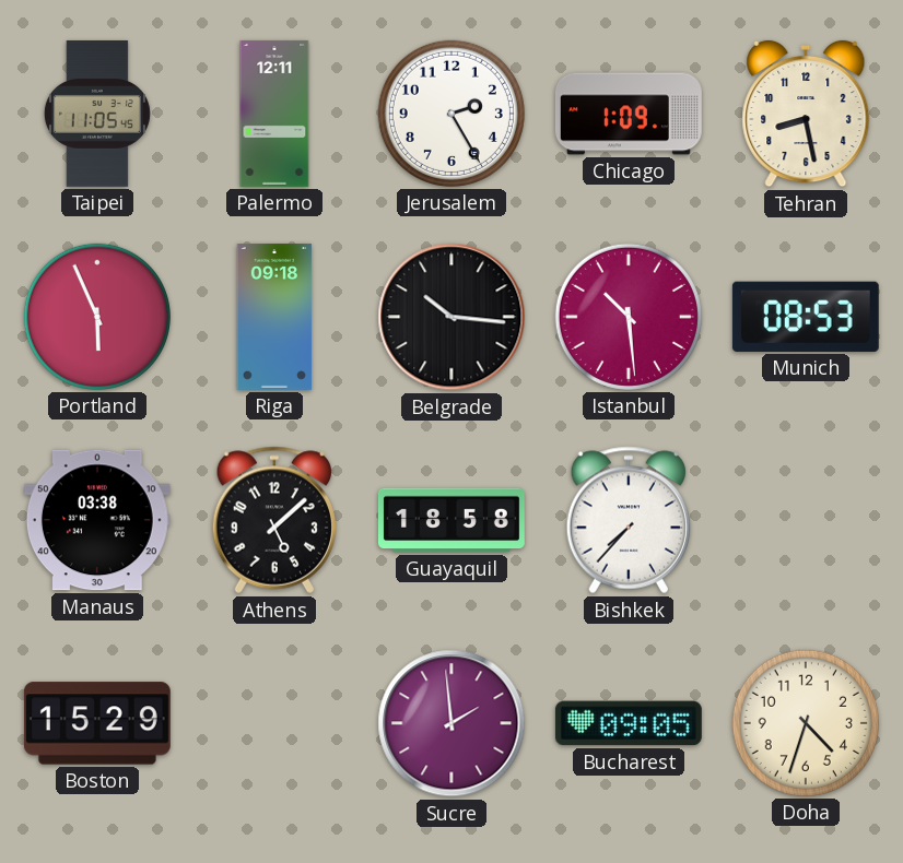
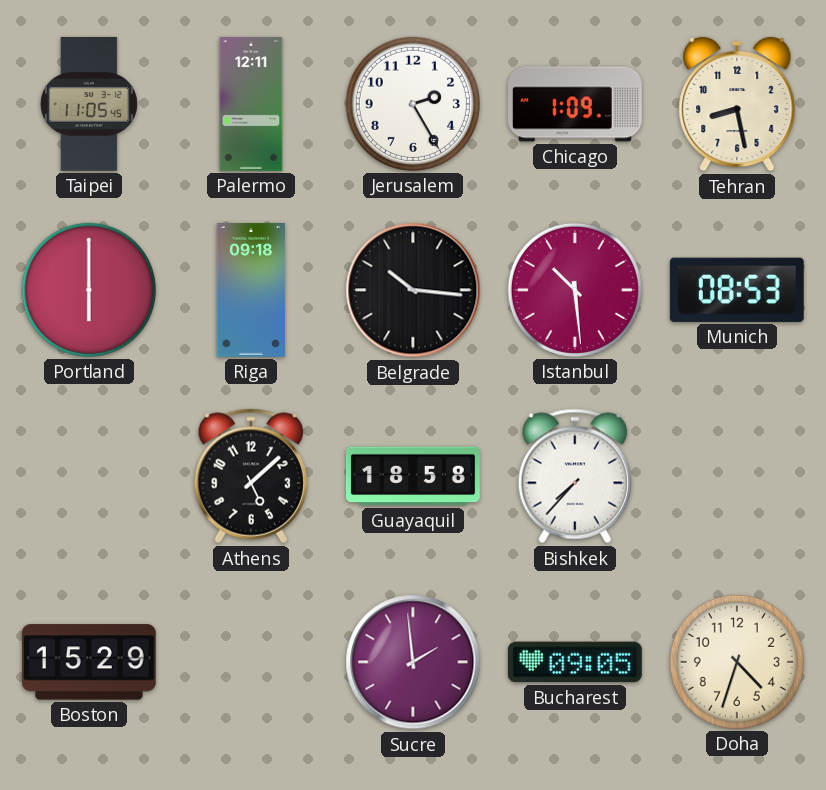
Portland: 5:56 -> 6:00
Manaus: 03:38 -> none
